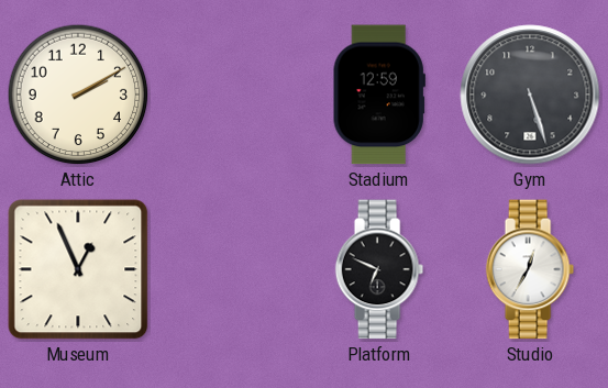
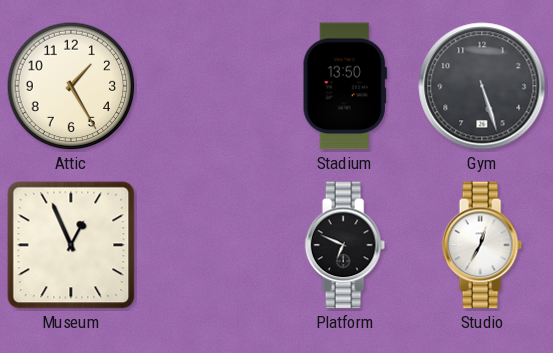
Attic: 2:10 -> 1:25
Stadium: 12:59 -> 13:50
